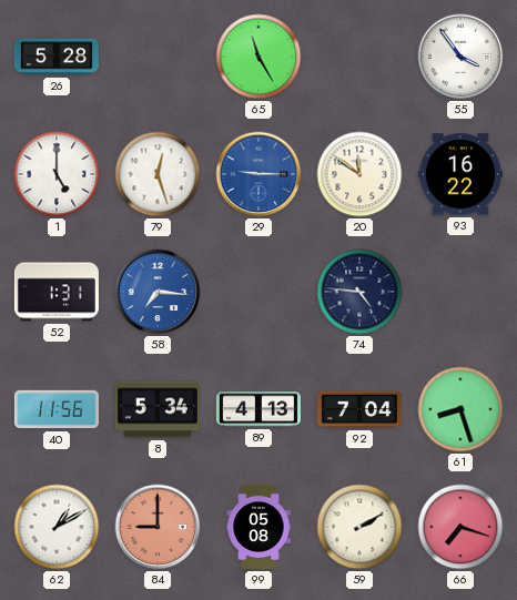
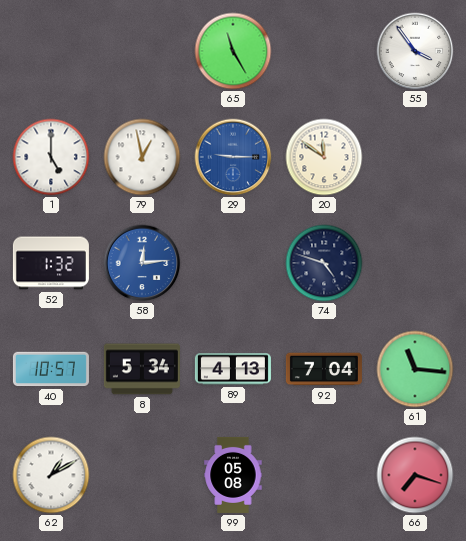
26: 5:28 -> none
79: 12:27 -> 12:58
93: 16:22 -> none
52: 1:31 -> 1:32
58: 7:16 -> 12:14
74: 4:46 -> 4:48
40: 11:56 -> 10:57
61: 8:27 -> 11:16
84: 9:00 -> none
59: 2:10 -> none
